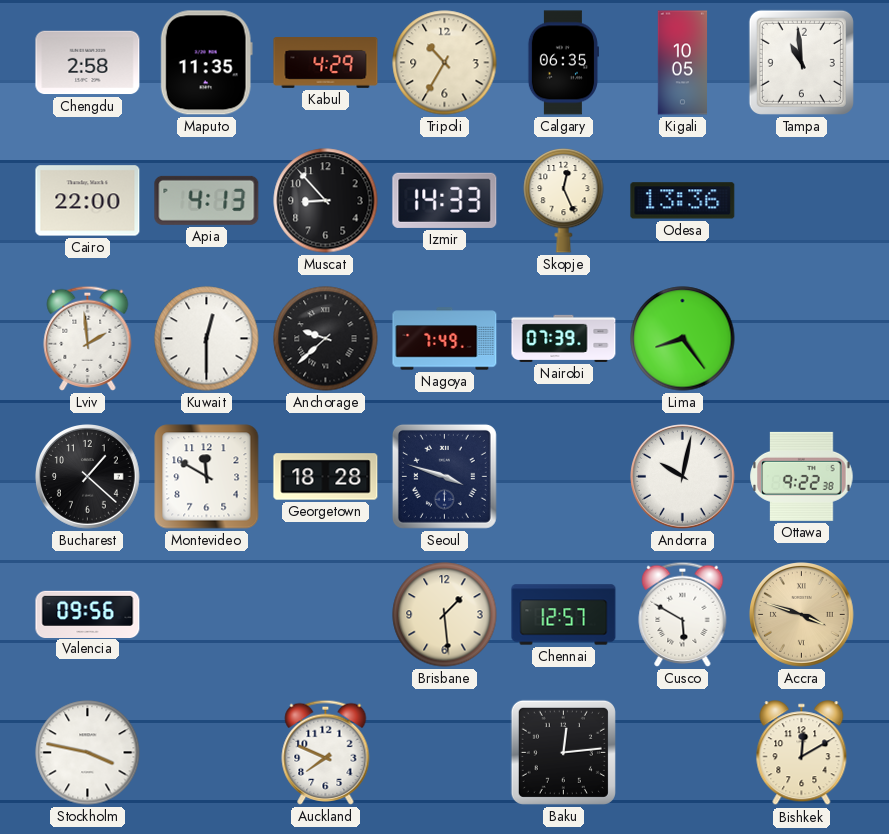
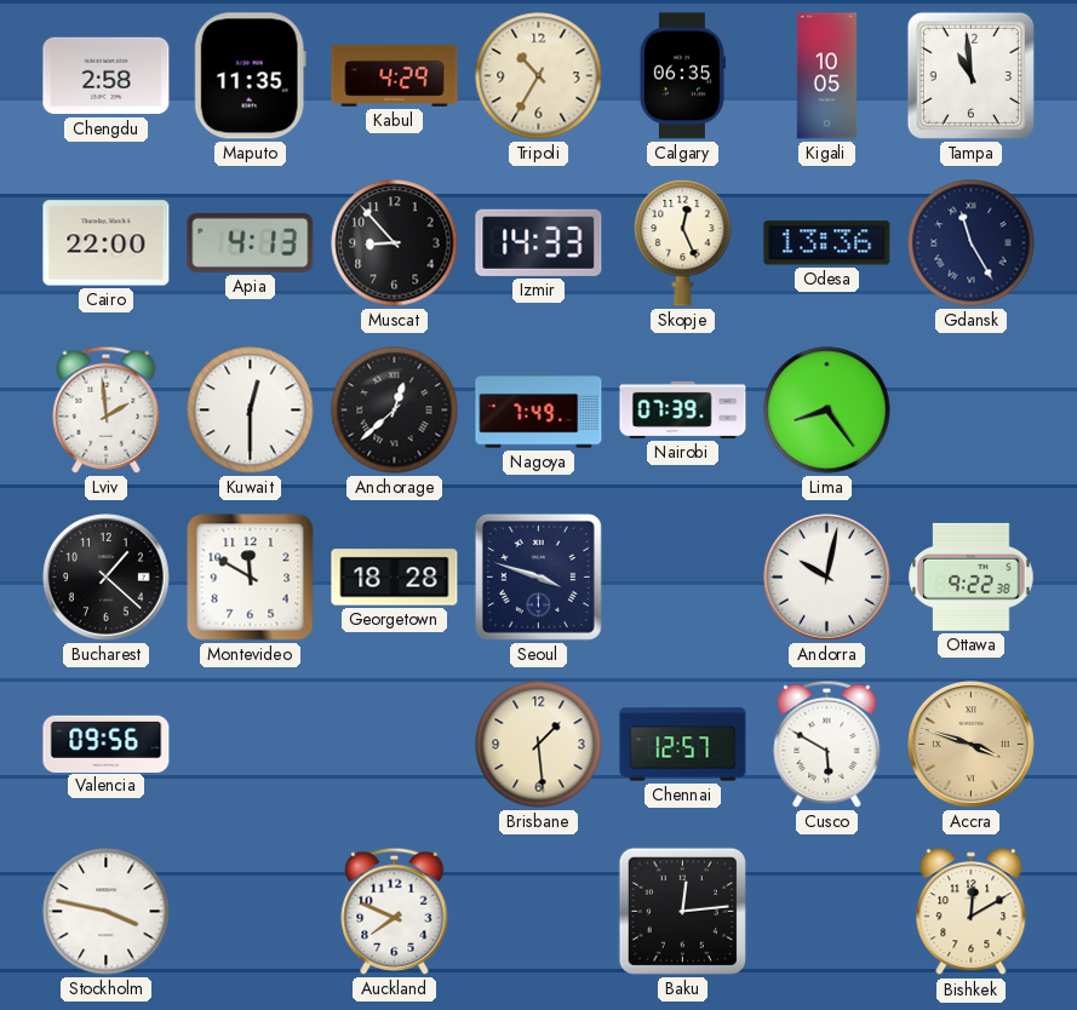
Gdansk: none -> 11:25
Anchorage: 9:38 -> 12:38
